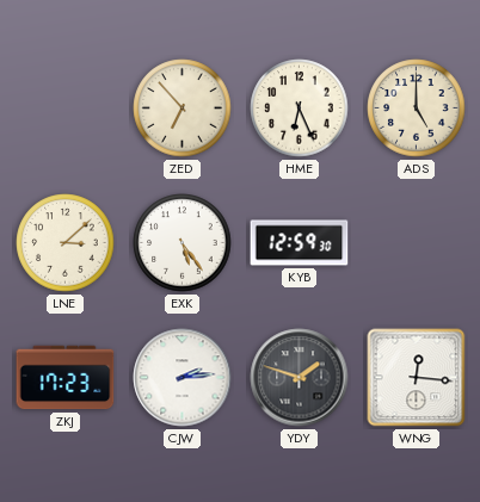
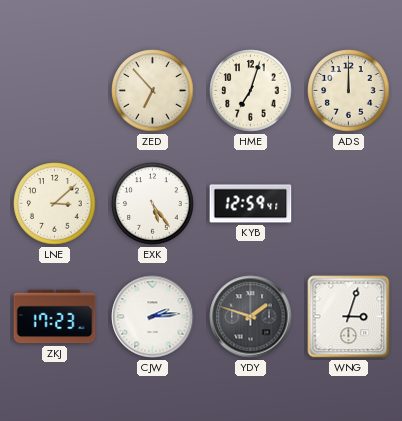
HME: 6:26 -> 7:03
ADS: 5:00 -> 12:00
KYB: 12:59:30 -> 12:59:41
WNG: 12:16 -> 3:03
